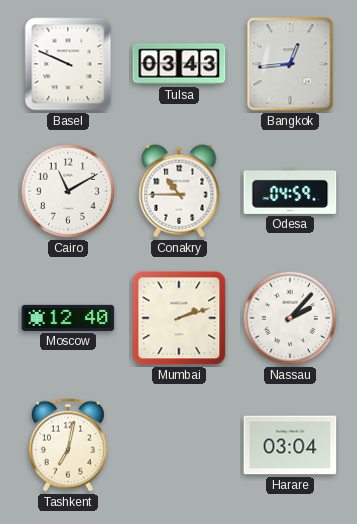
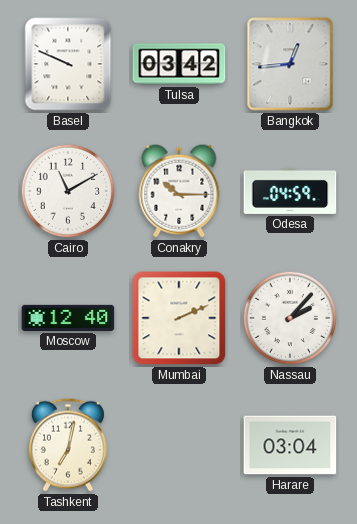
Tulsa: 03:43 -> 03:42
Conakry: 10:45 -> 10:15
Mumbai: 2:12 -> 2:11
